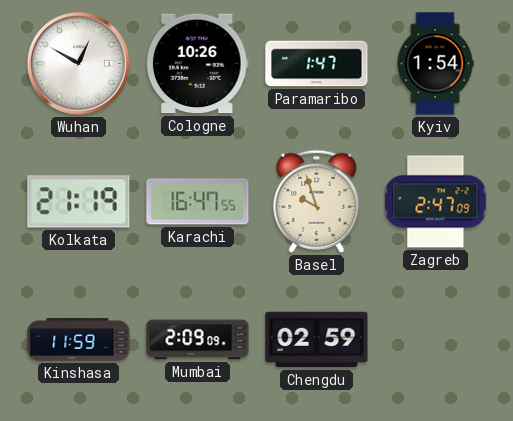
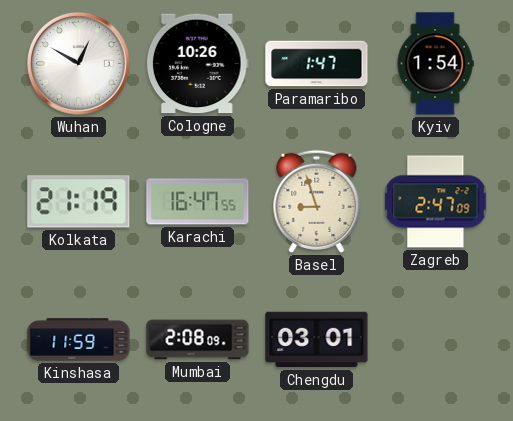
Basel: 9:57 -> 8:57
Mumbai: 2:09 -> 2:08
Chengdu: 02:59 -> 03:01
